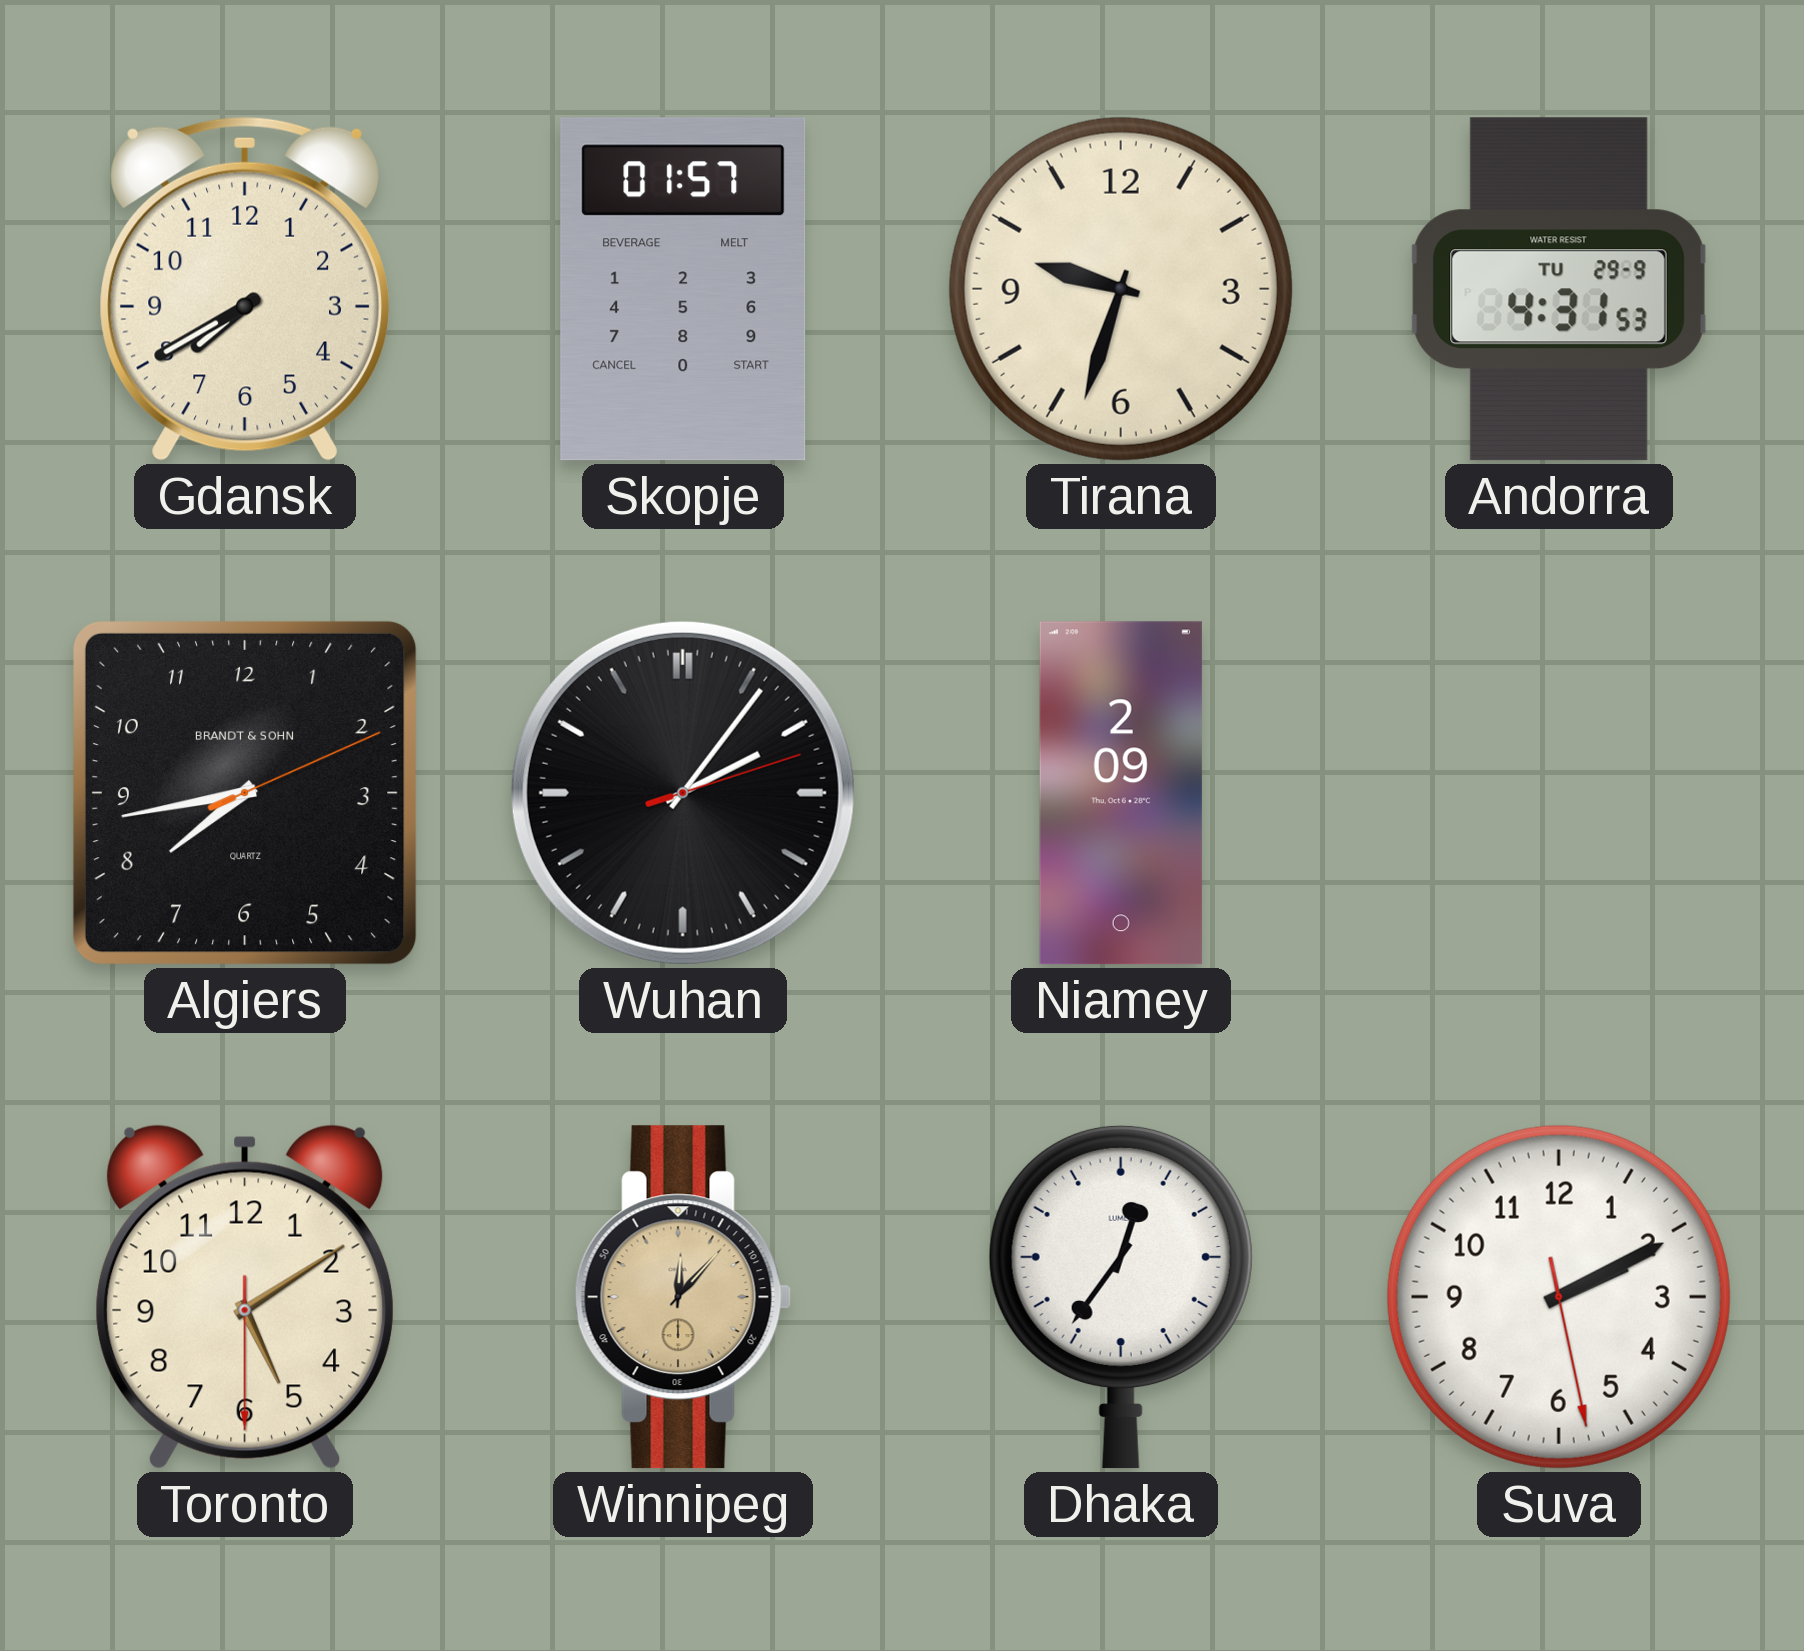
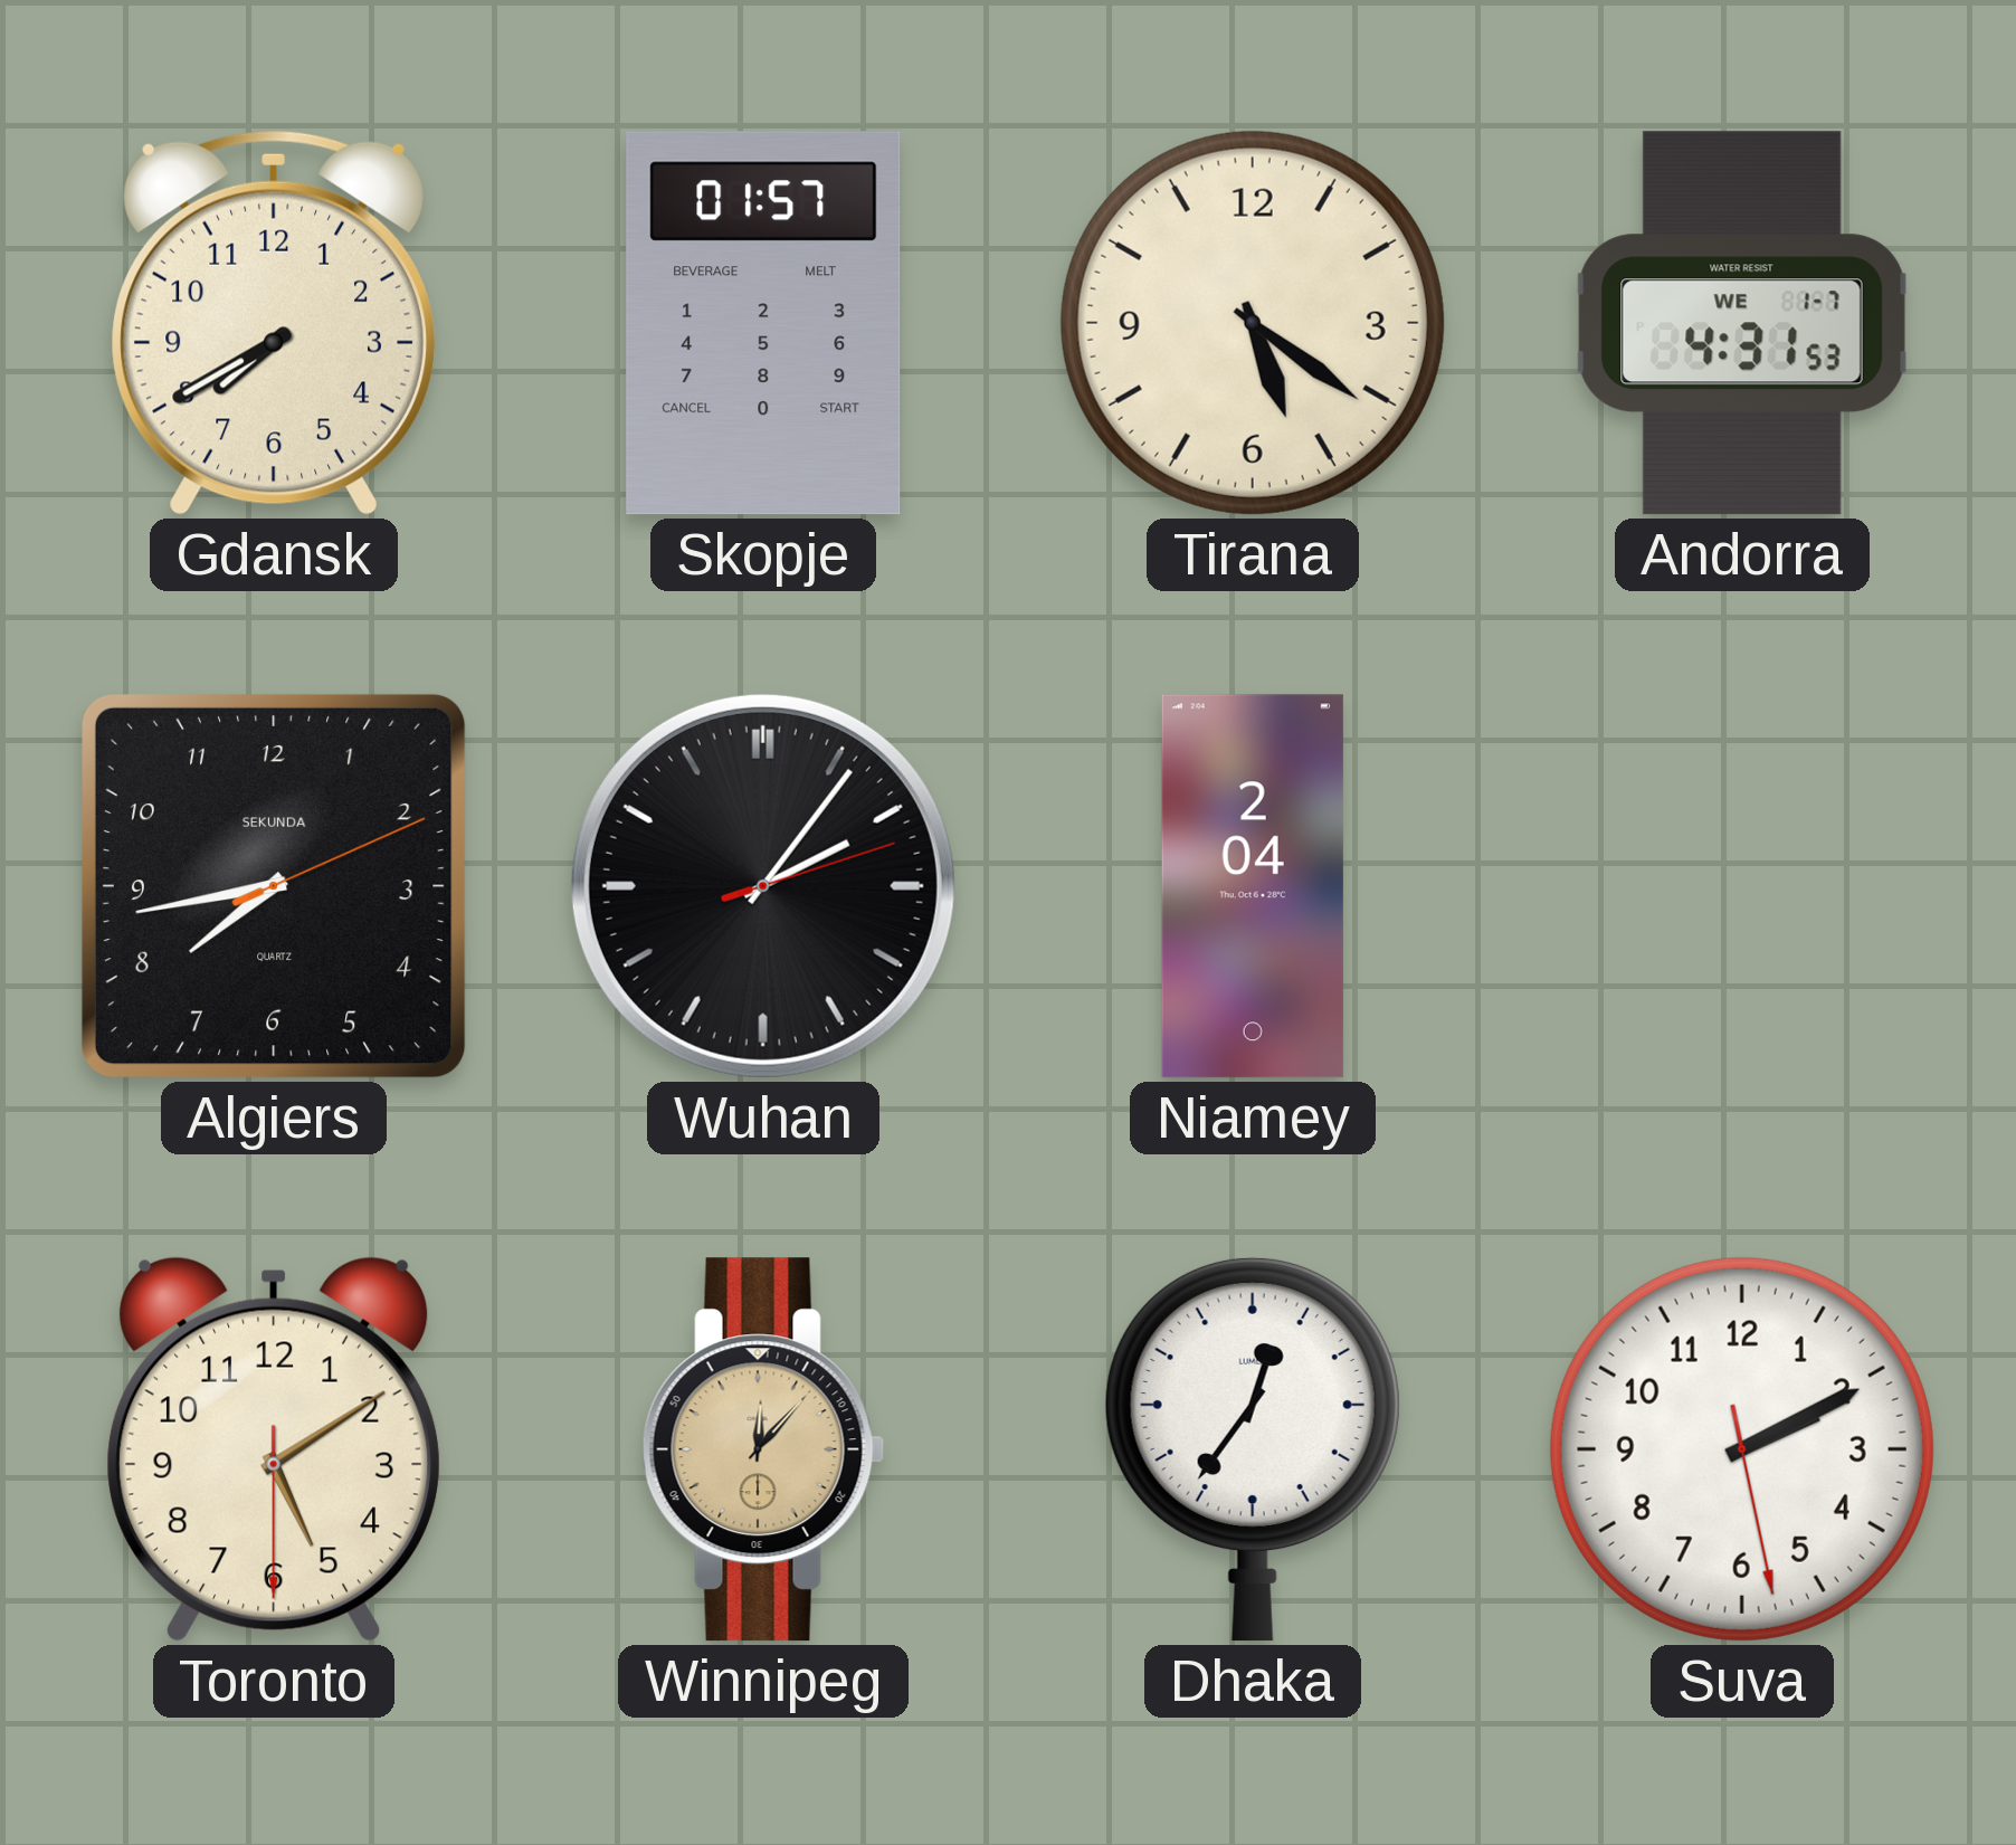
Tirana: 9:33 -> 5:21
Andorra date: TU 29-9 -> WE 1-7
Algiers brand: BRANDT & SOHN -> SEKUNDA
Niamey: 2:09 -> 2:04
